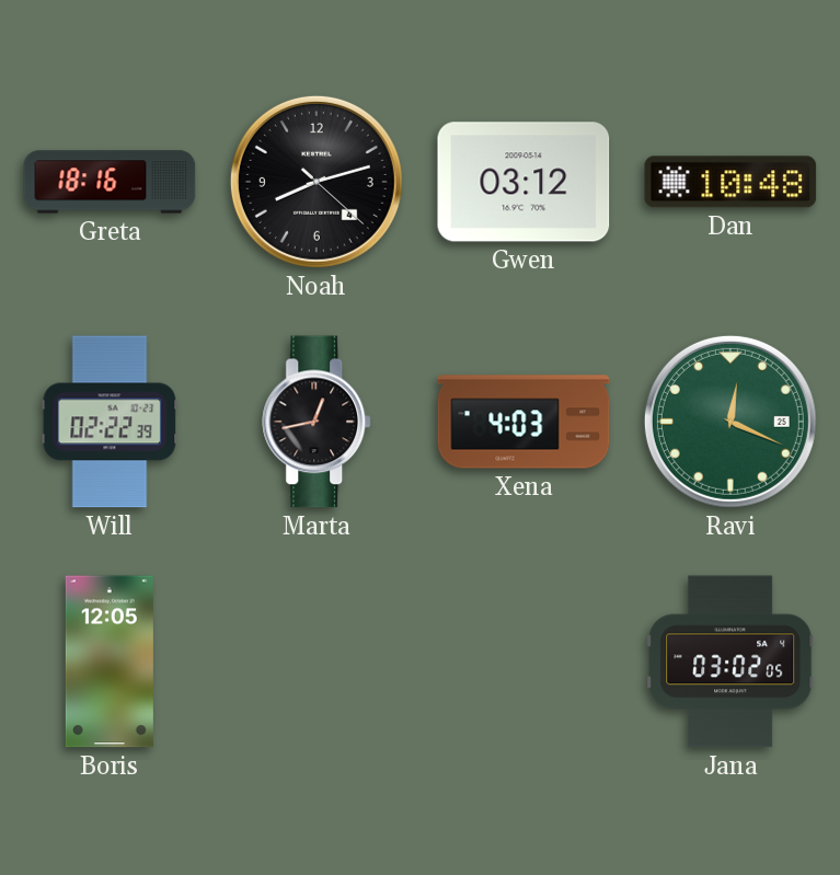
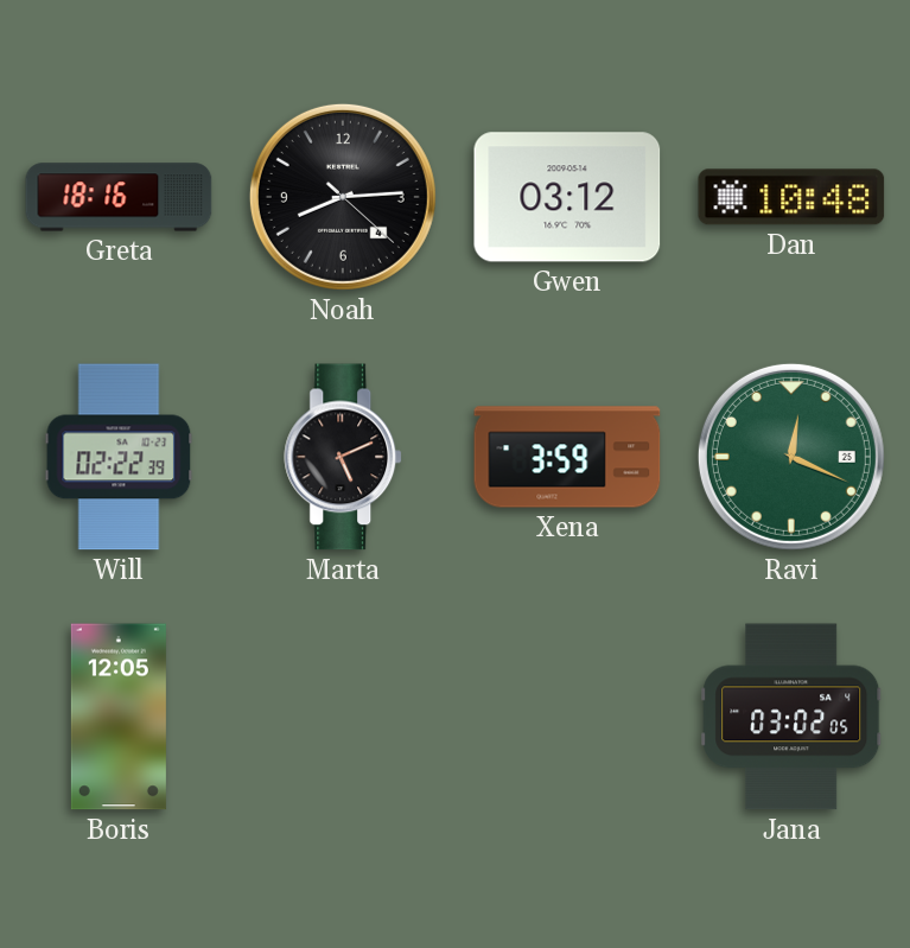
Noah: 8:12 -> 8:14
Marta: 12:43 -> 5:11
Xena: 4:03 -> 3:59
